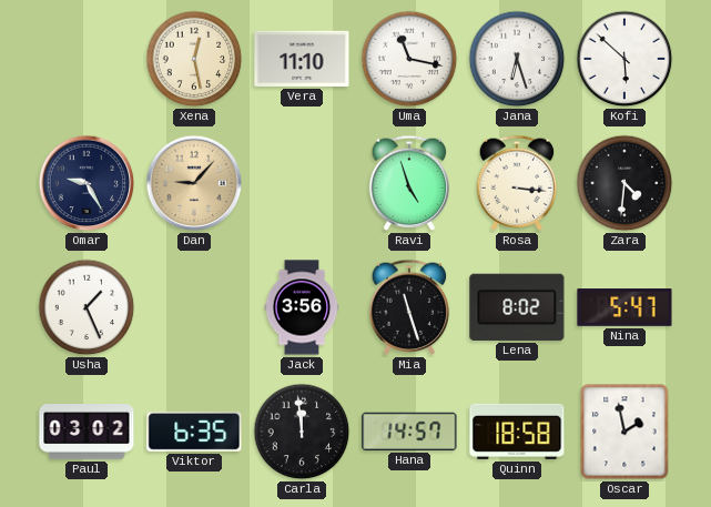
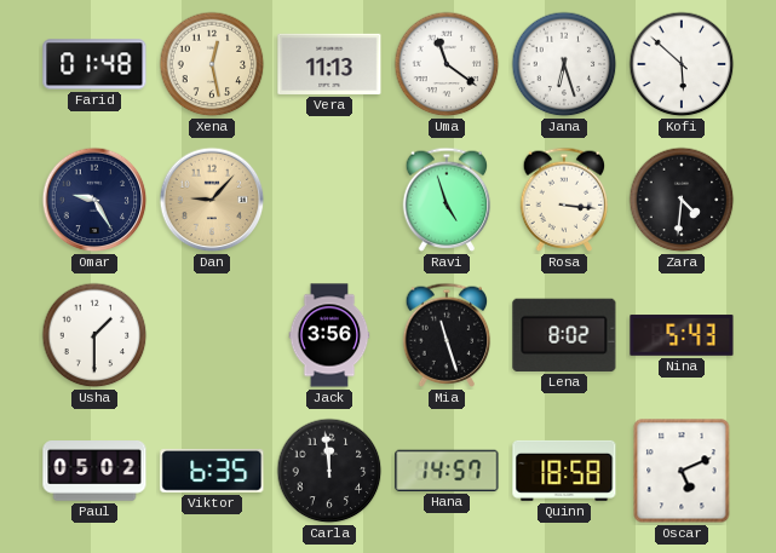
Farid: none -> 01:48
Vera: 11:10 -> 11:13
Uma: 11:17 -> 11:21
Usha: 1:26 -> 1:30
Nina: 5:47 -> 5:43
Paul: 03:02 -> 05:02
Oscar: 1:58 -> 5:11
